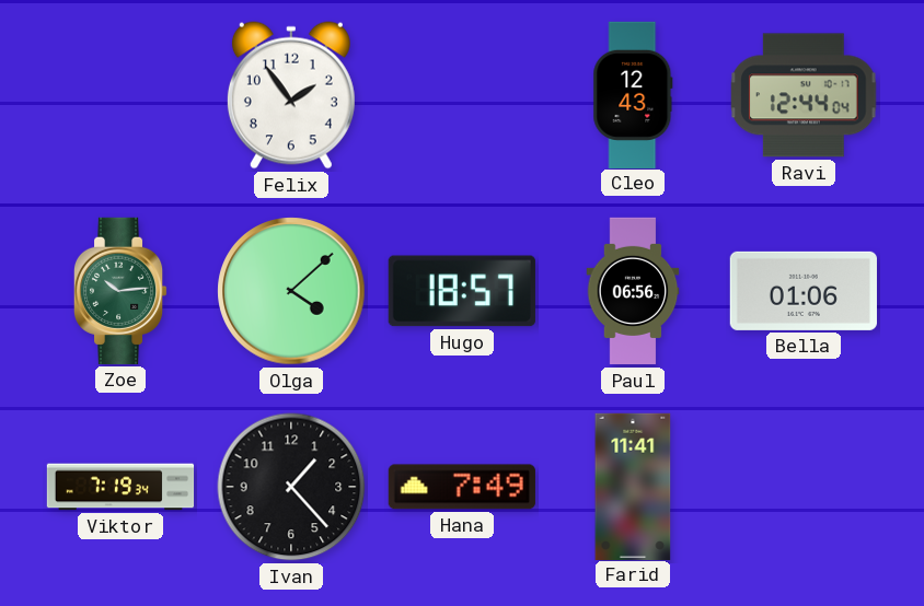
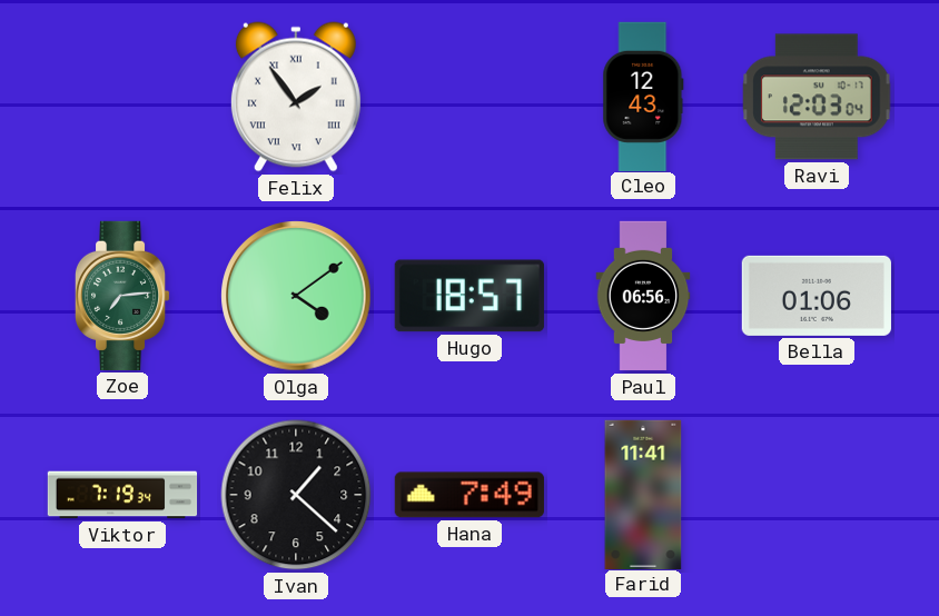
Felix numerals: Arabic -> Roman
Ravi: 12:44 -> 12:03
Zoe: 10:14 -> 7:14
Olga: 4:08 -> 4:09
Ivan: 1:23 -> 1:22
